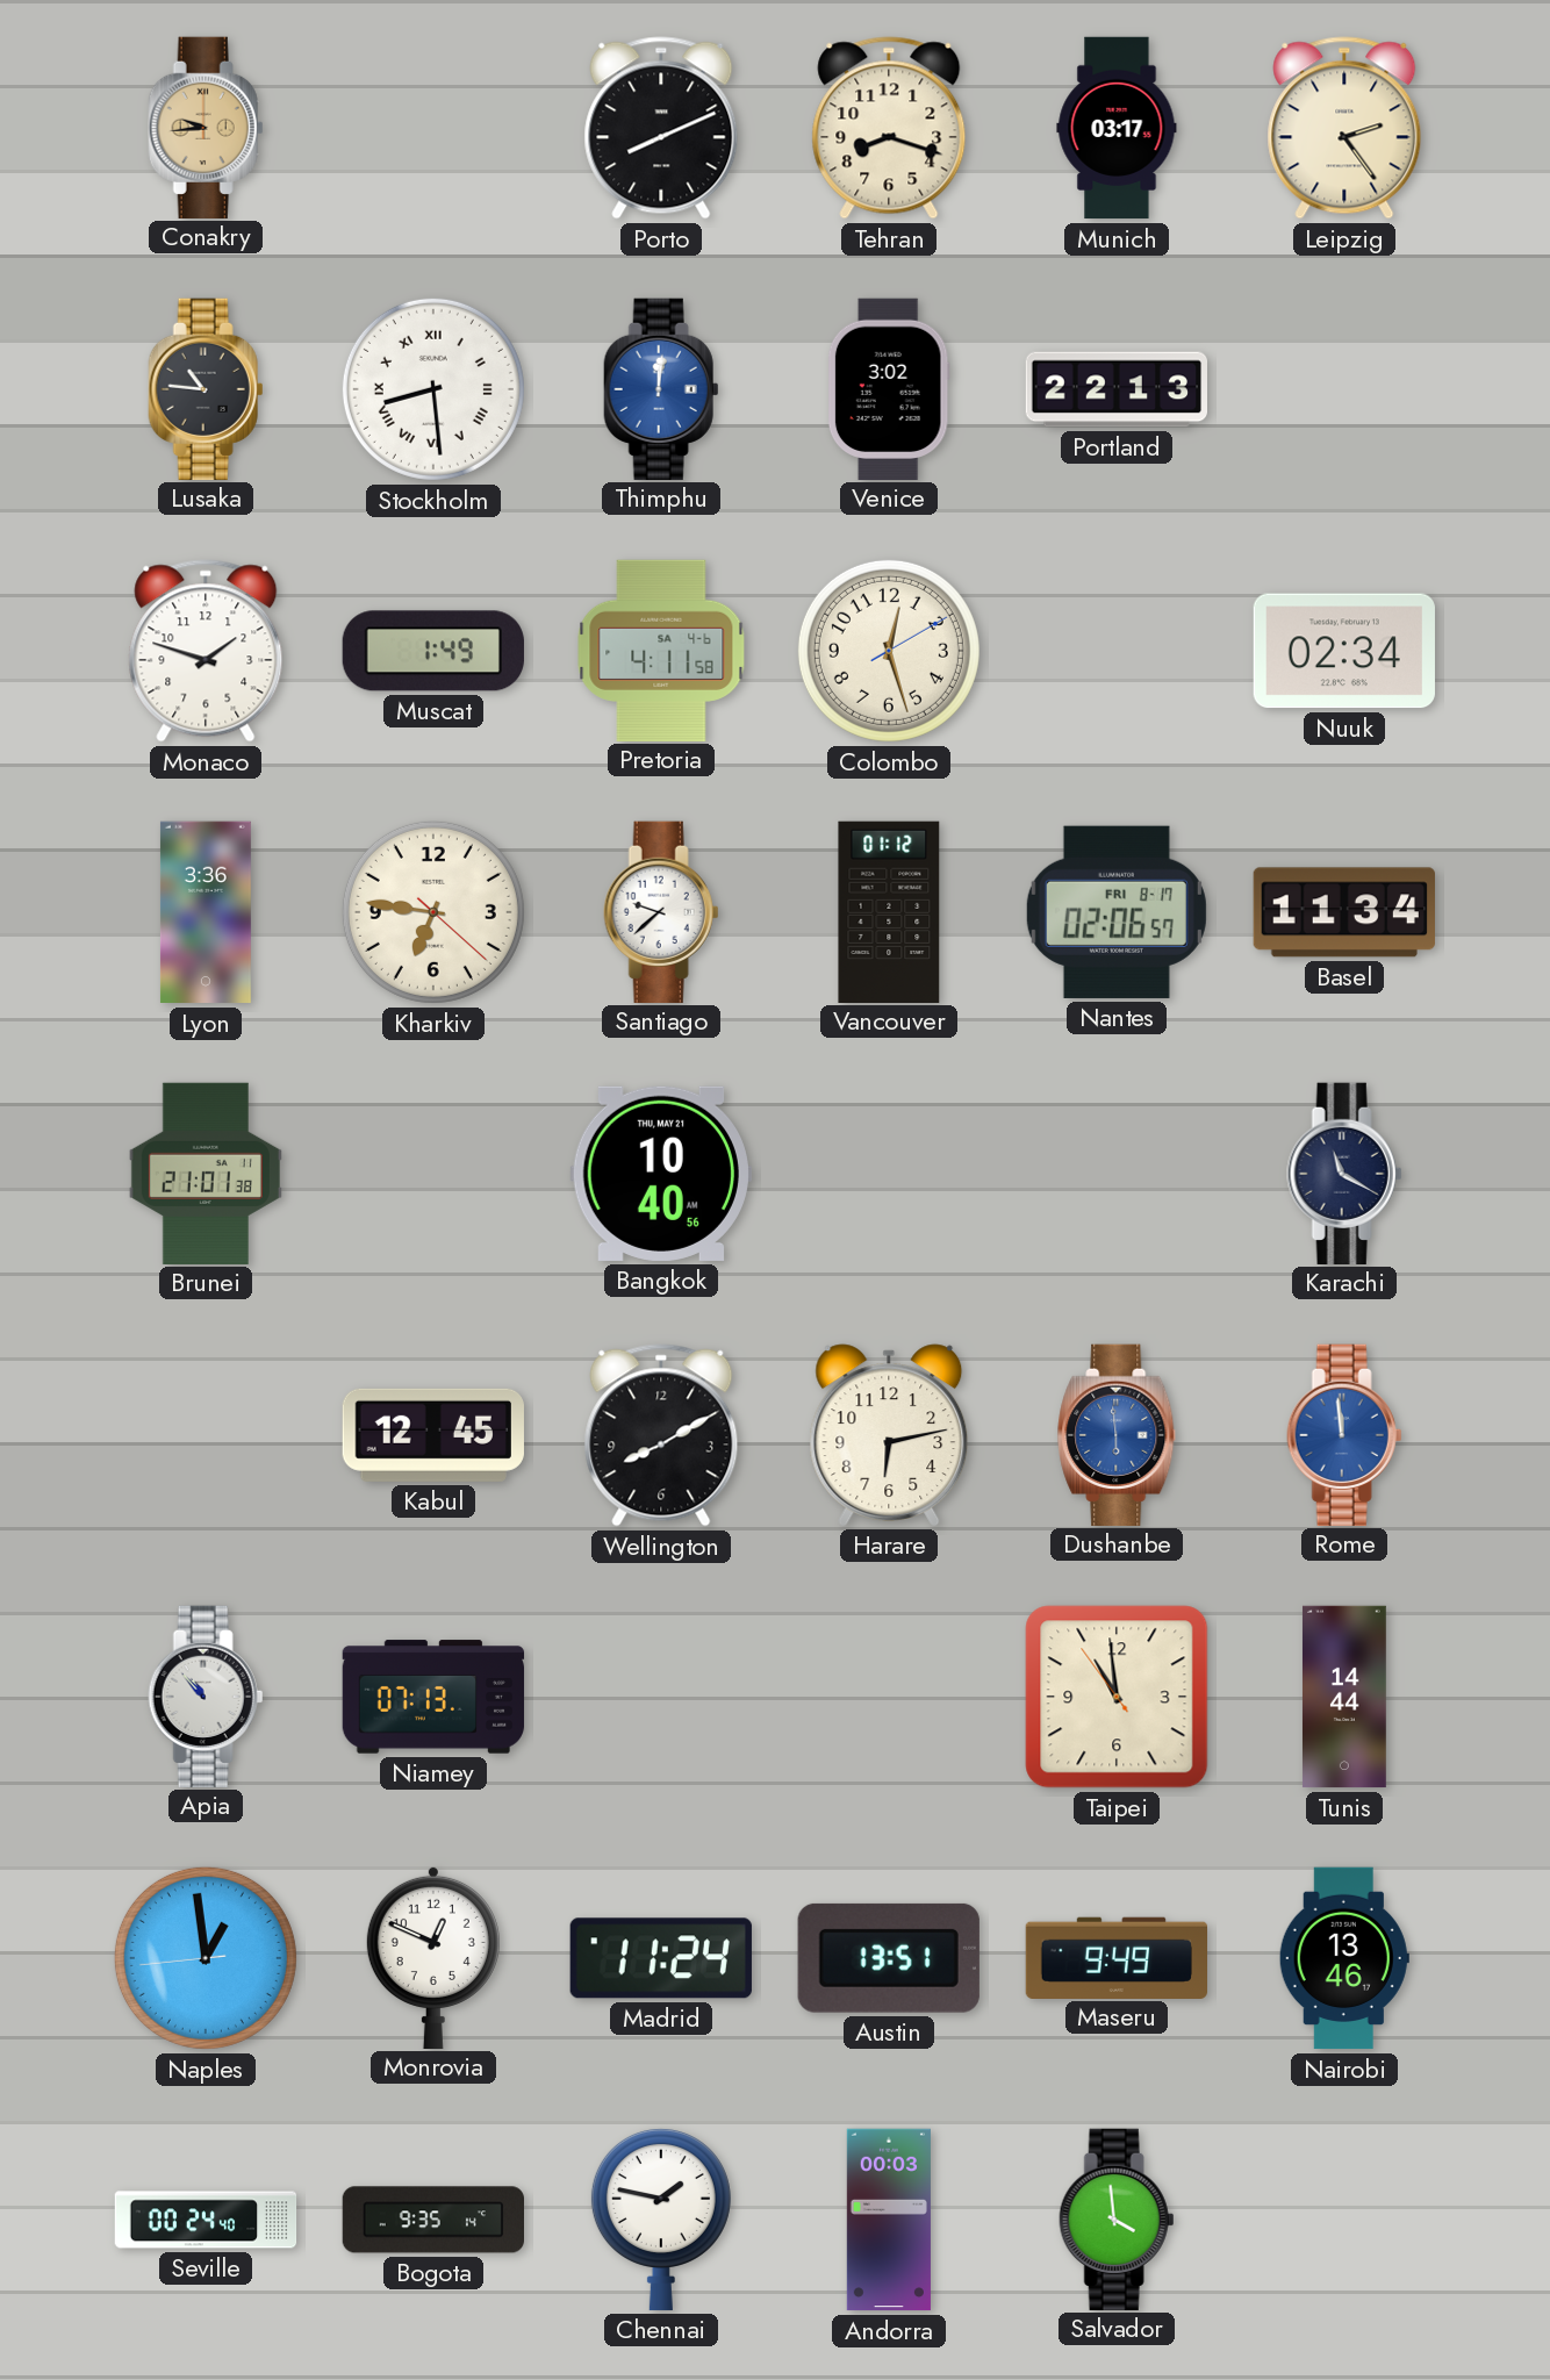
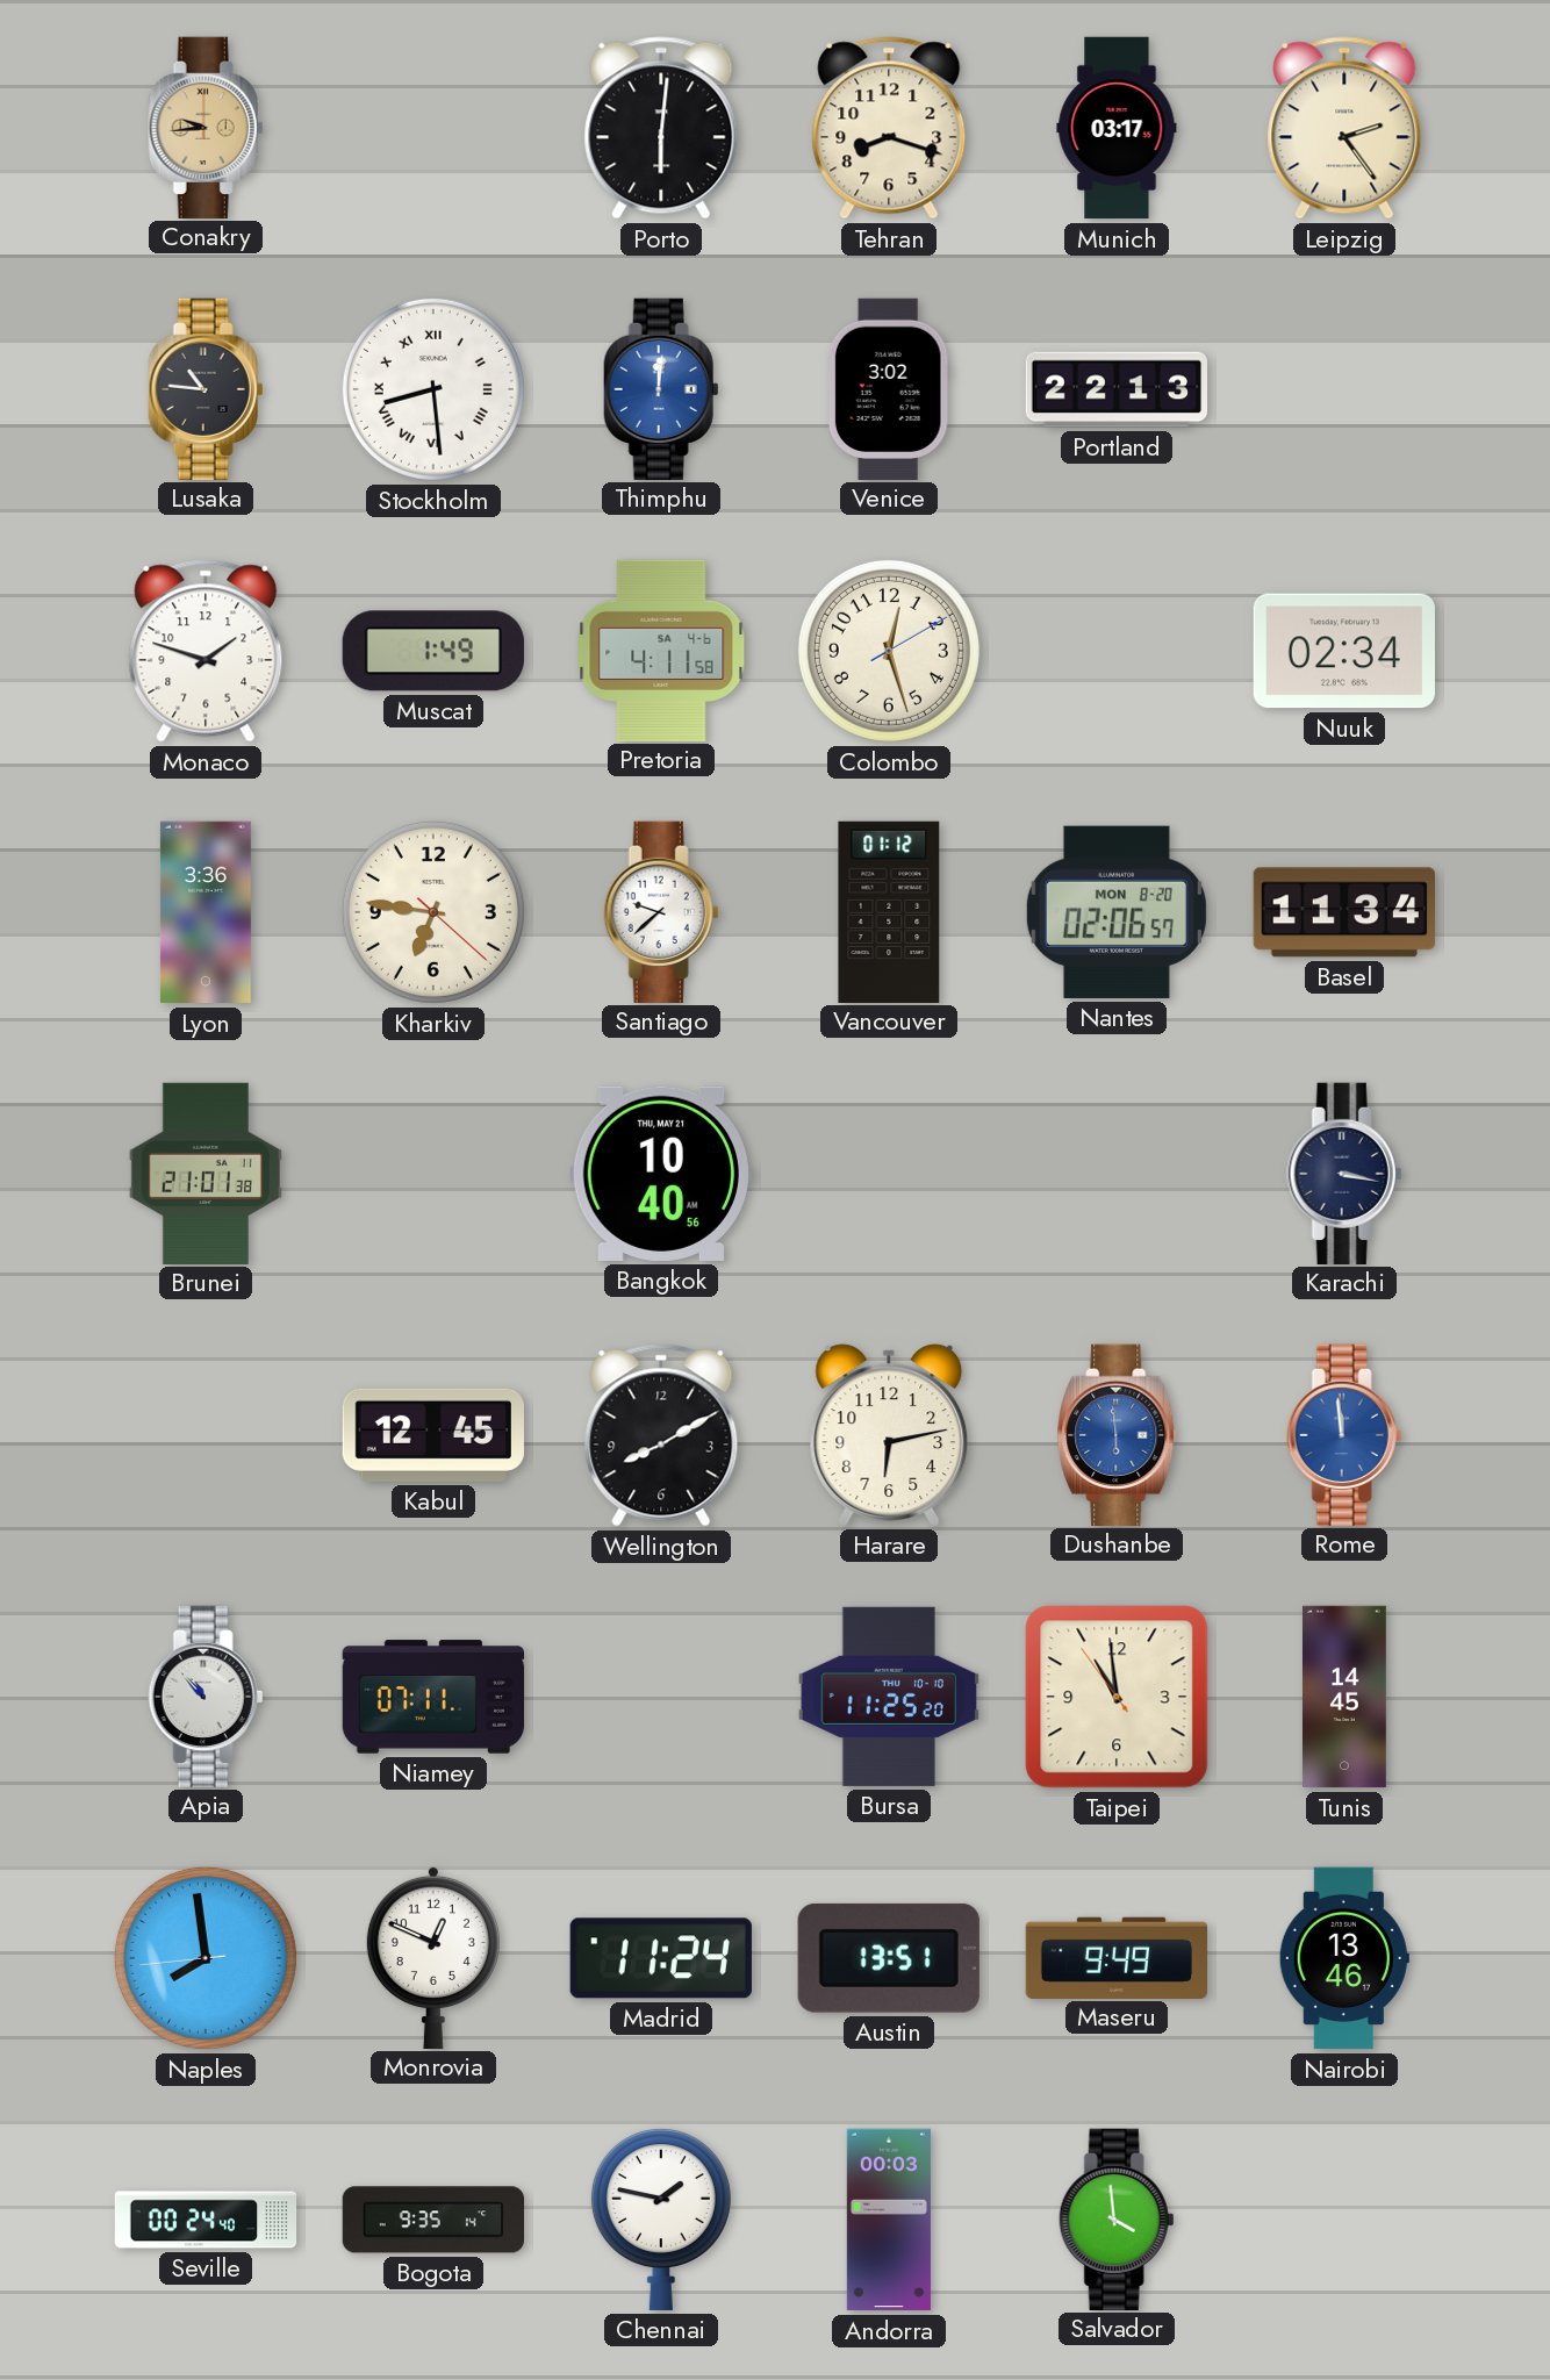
Porto: 8:11 -> 6:01
Nantes date: FRI 8-17 -> MON 8-20
Karachi: 11:20 -> 3:17
Niamey: 07:13 -> 07:11
Bursa: none -> 11:25
Tunis: 14:44 -> 14:45
Naples: 12:58 -> 7:58
